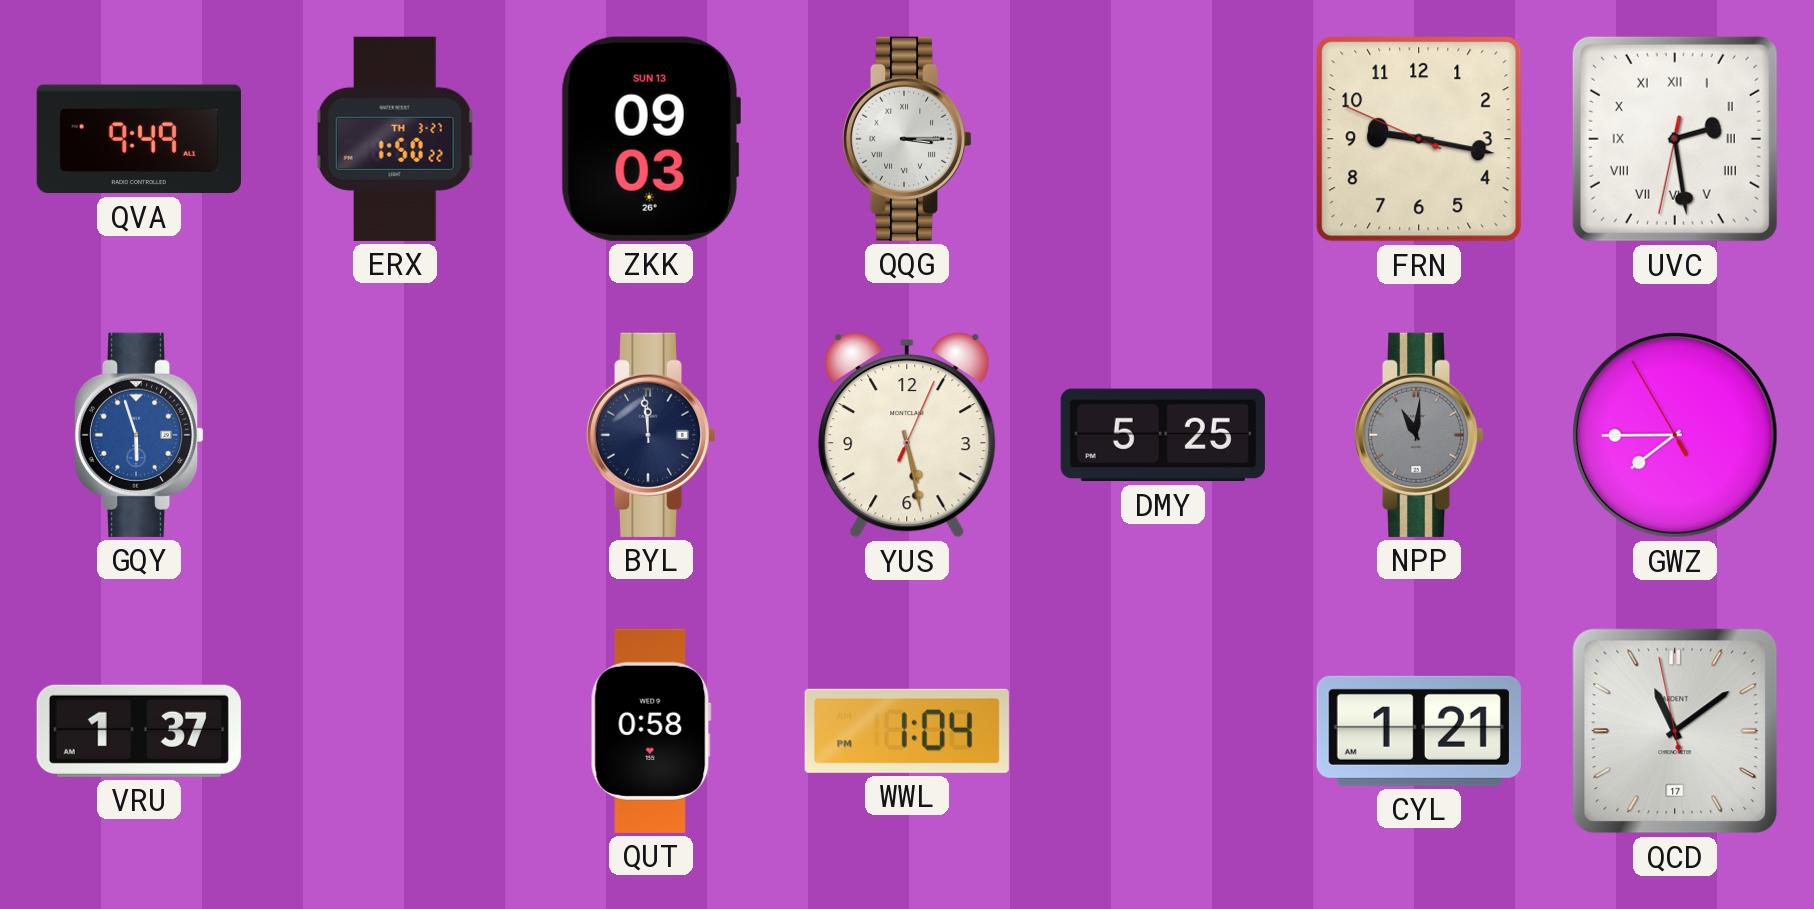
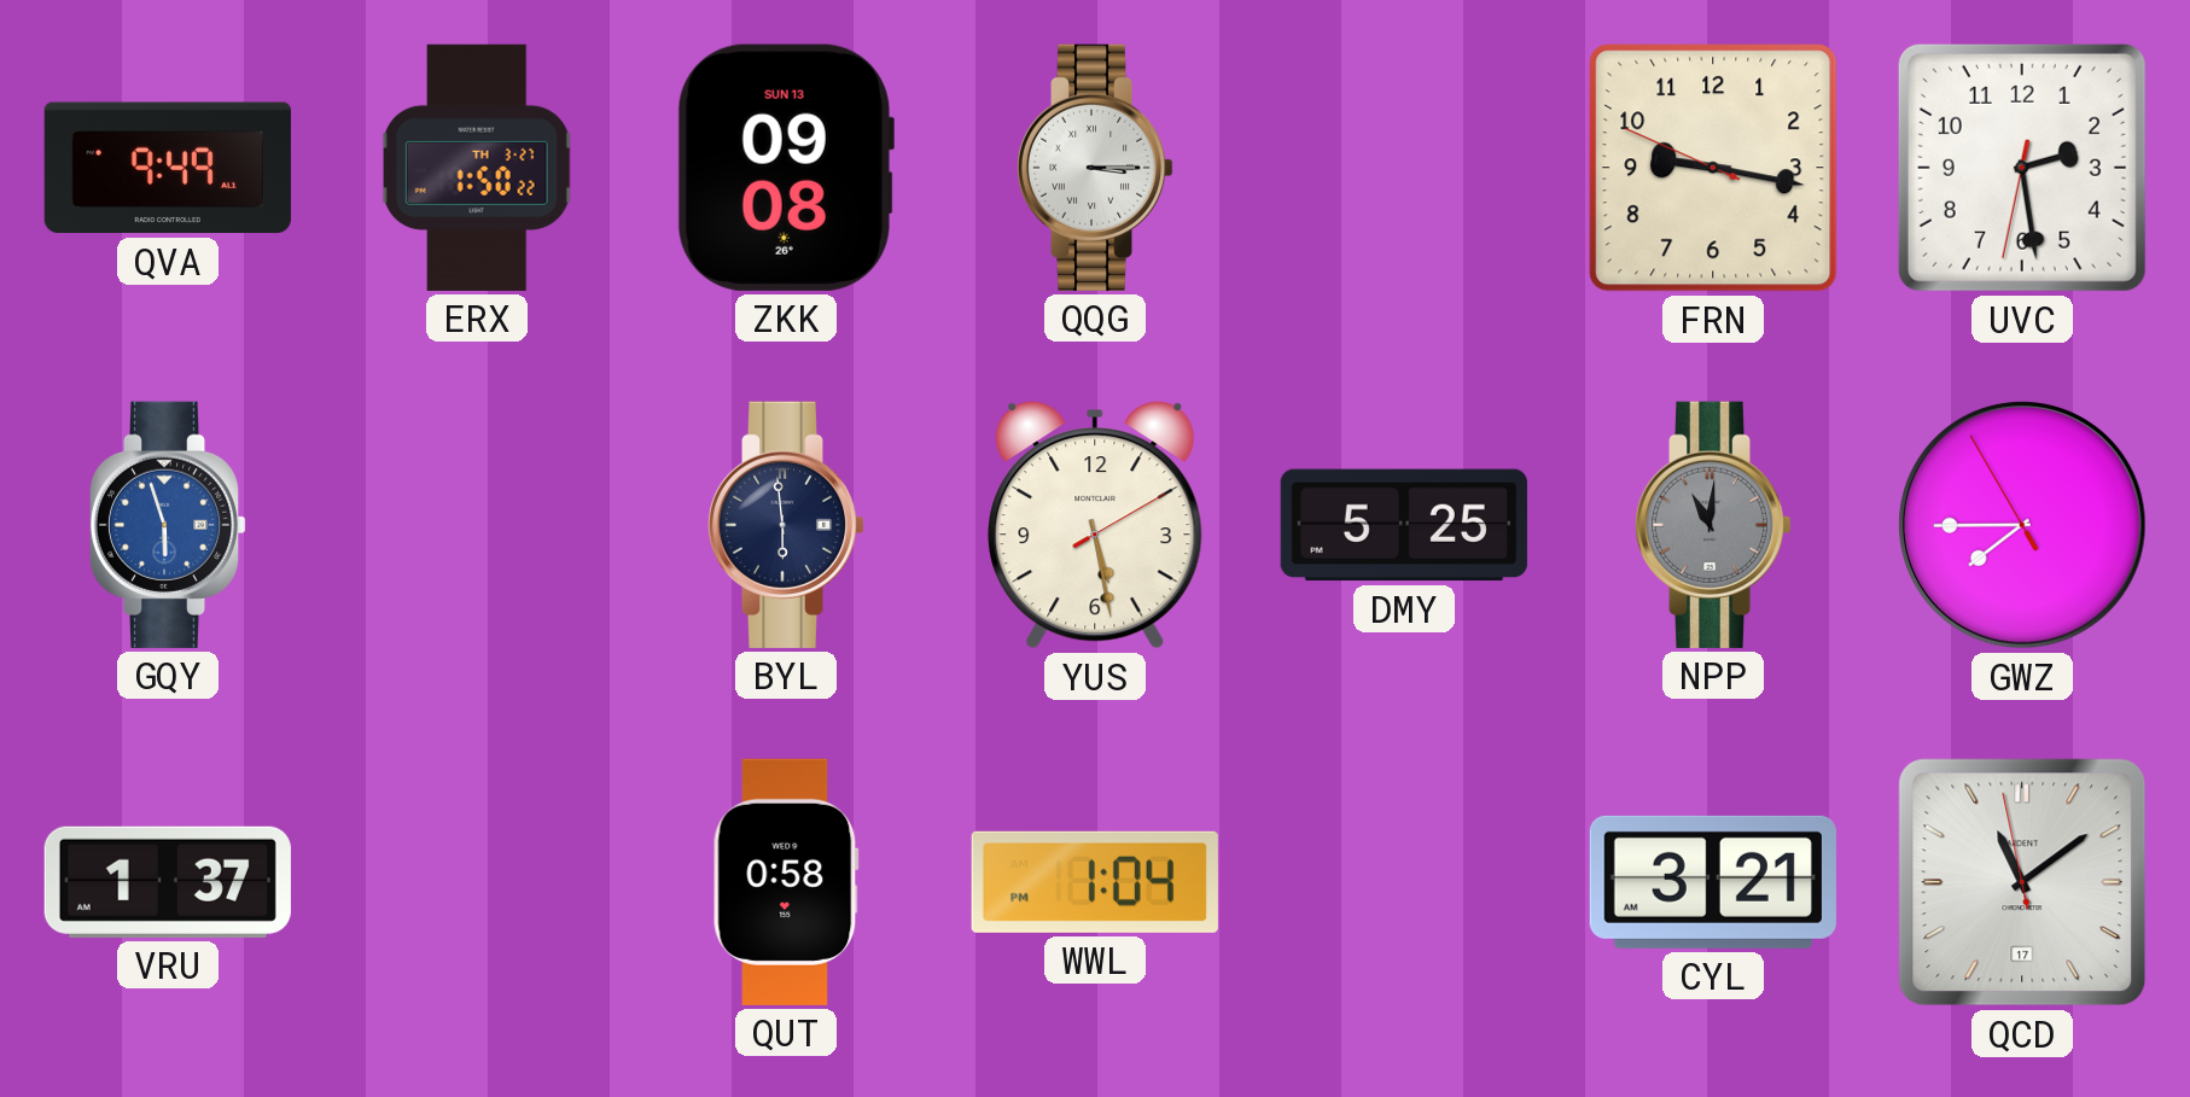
ZKK: 09:03 -> 09:08
UVC numerals: Roman -> Arabic
BYL: 11:59 -> 5:59
YUS: 5:28:04 -> 5:28:10
CYL: 1:21 -> 3:21
